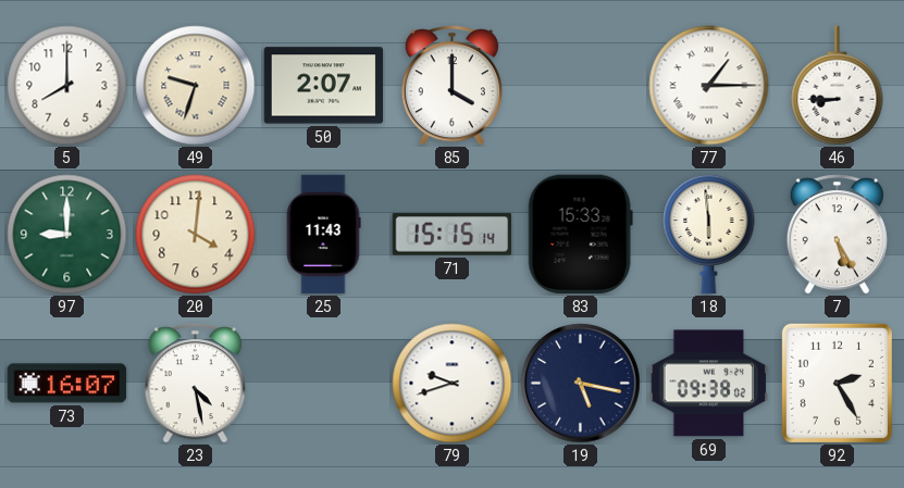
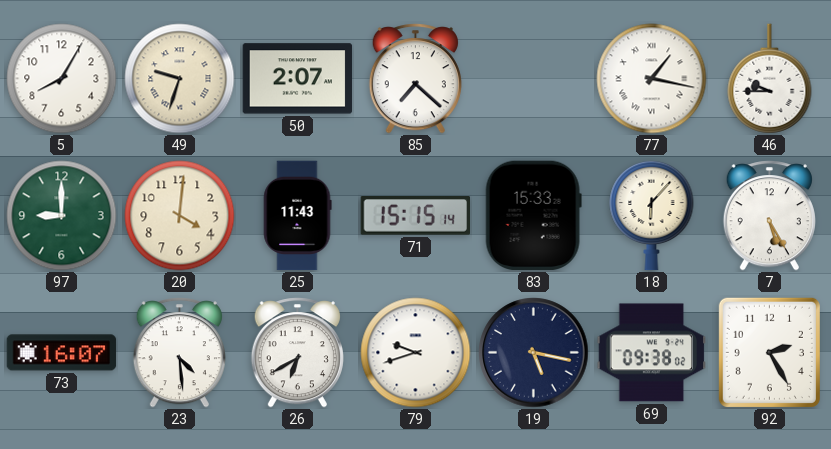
5: 8:00 -> 8:05
85: 4:00 -> 7:22
77: 1:15 -> 1:17
46: 8:45 -> 9:45
18: 5:59 -> 6:07
23: 4:28 -> 4:29
26: none -> 6:40
